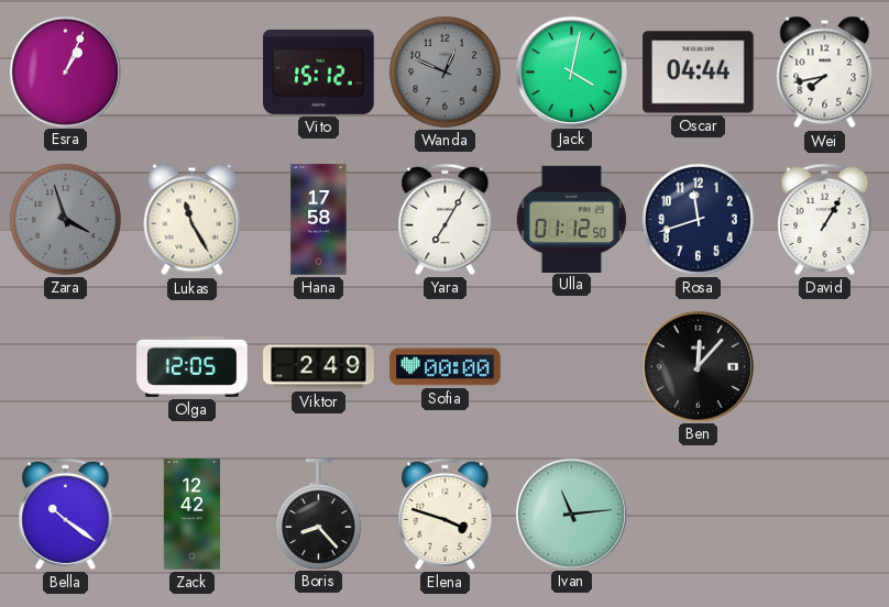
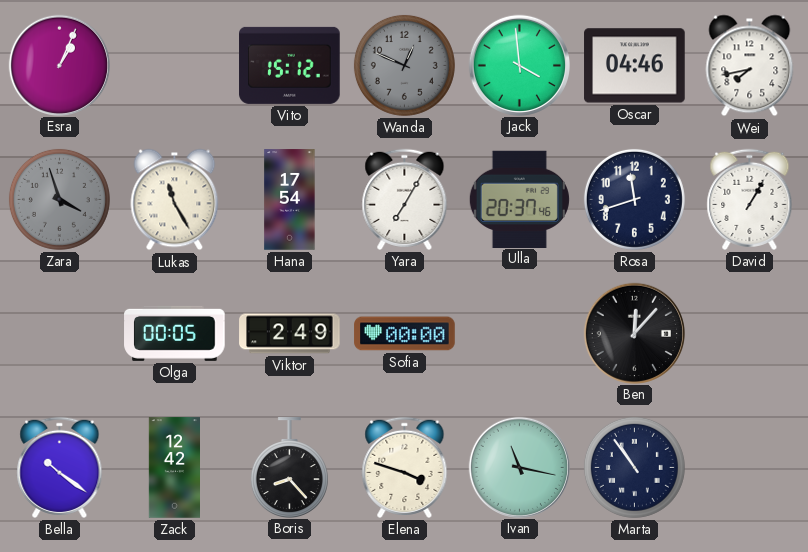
Jack: 4:02 -> 3:59
Oscar: 04:44 -> 04:46
Hana: 17:58 -> 17:54
Ulla: 01:12 -> 20:37
Olga: 12:05 -> 00:05
Ivan: 11:14 -> 11:17
Marta: none -> 10:54
